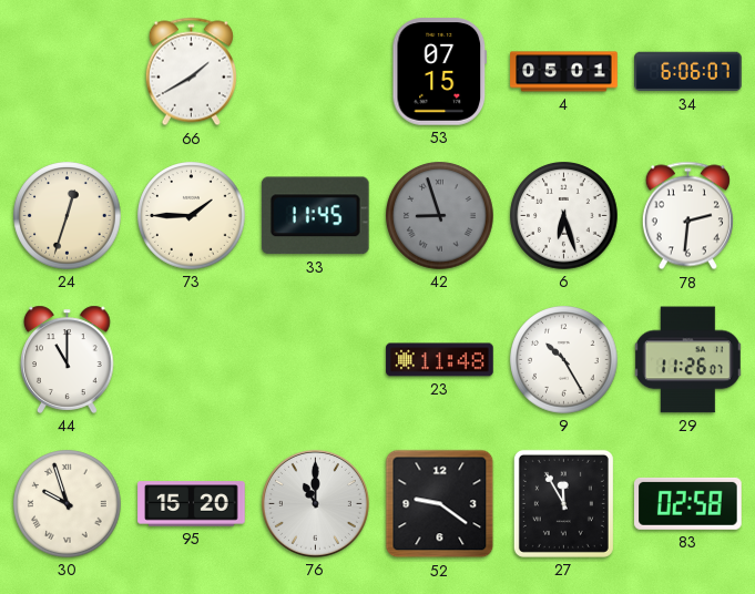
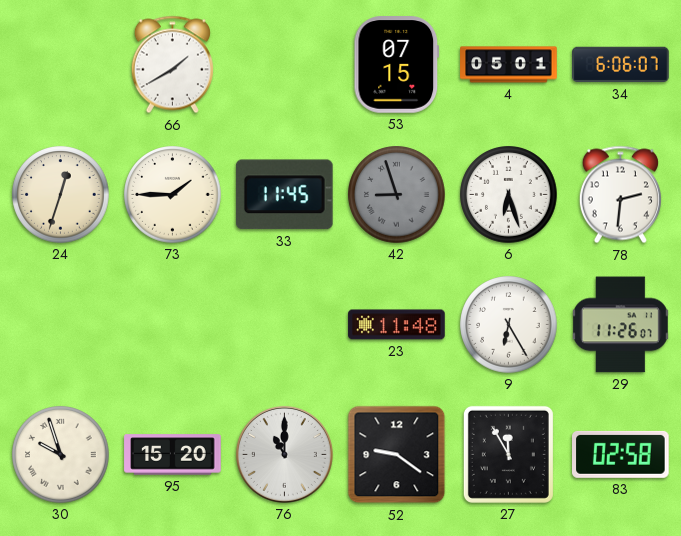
44: 11:00 -> none
9: 10:25 -> 6:25
